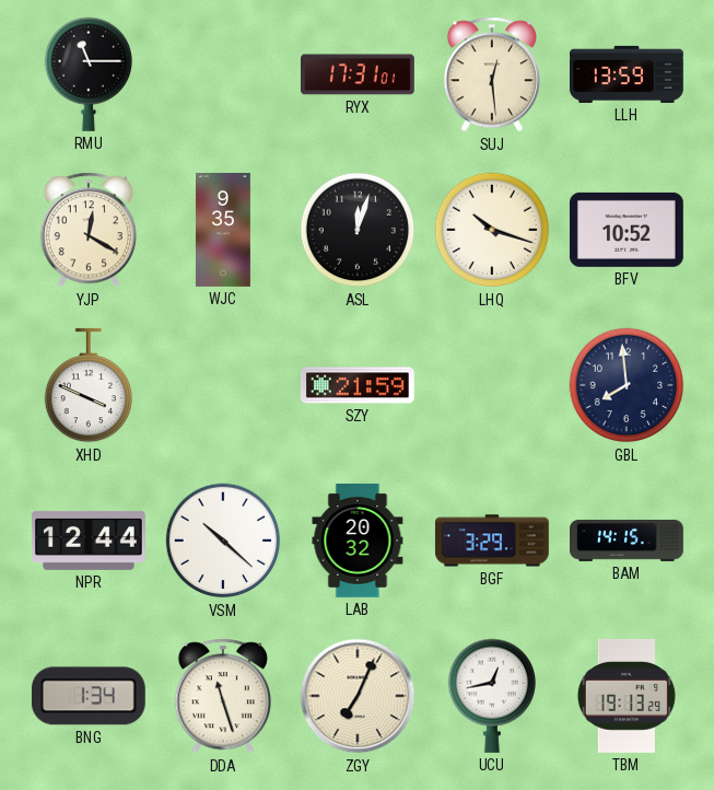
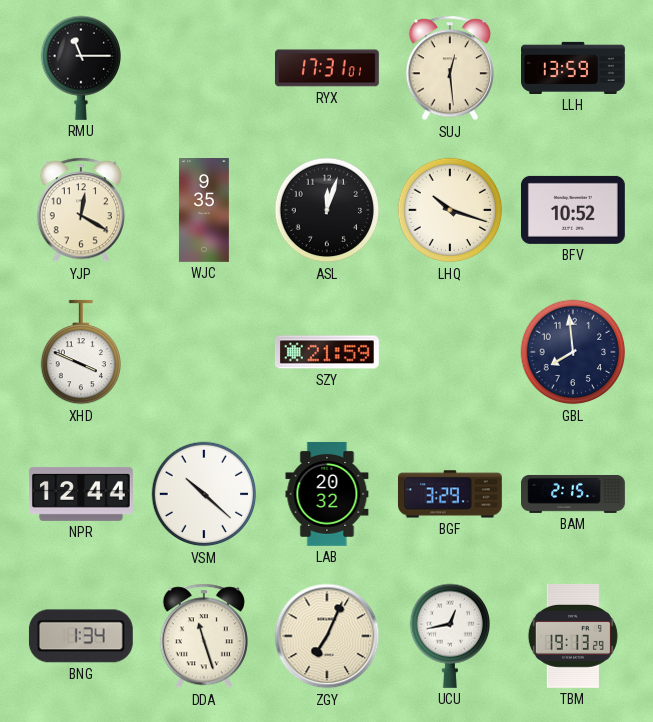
BAM: 14:15 -> 2:15
